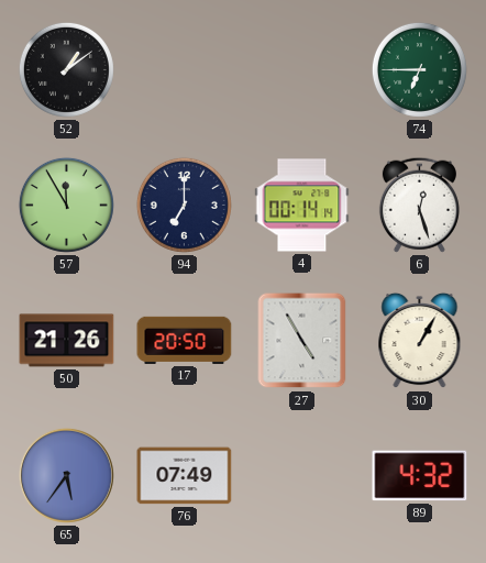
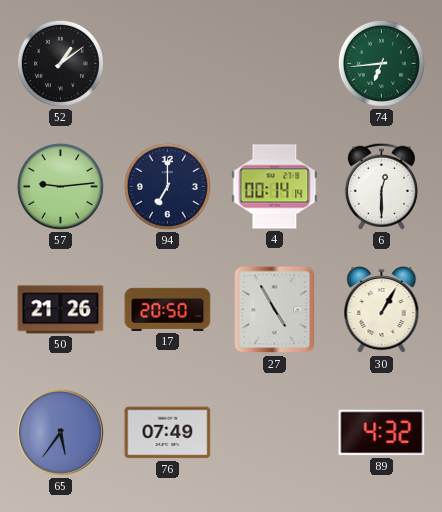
74: 6:45 -> 6:44
57: 11:55 -> 9:14
6: 12:27 -> 12:30
